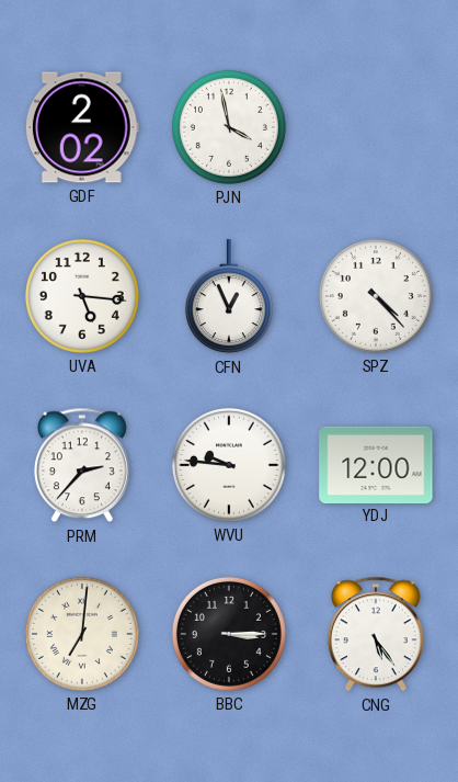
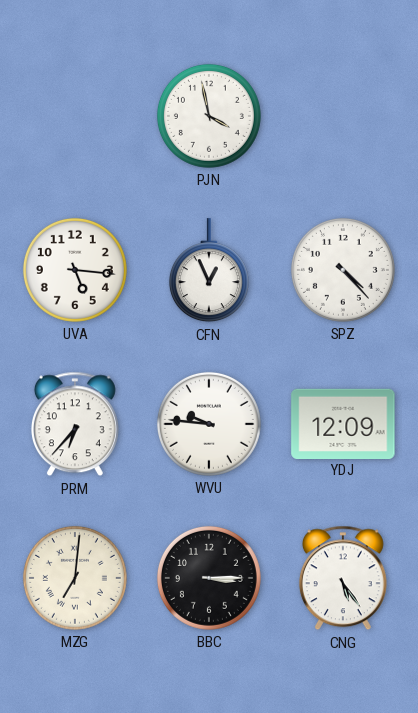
GDF: 2:02 -> none
PRM: 2:37 -> 6:37
YDJ: 12:00 -> 12:09
